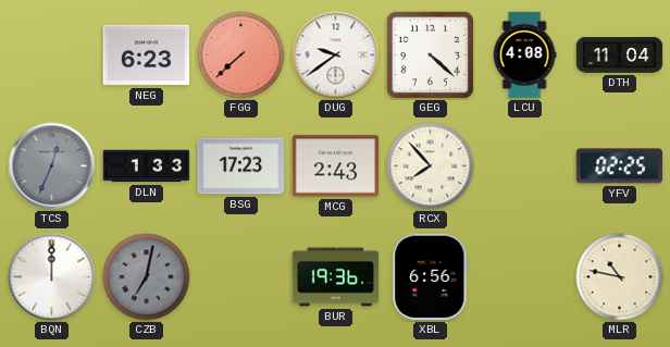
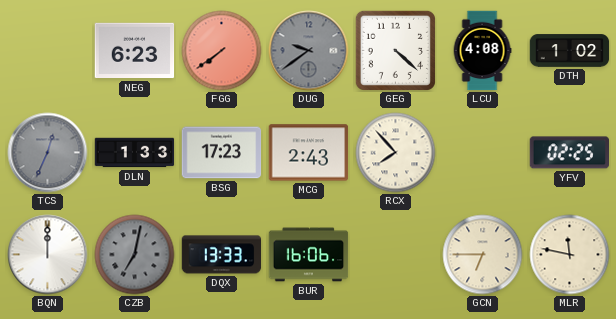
FGG: 7:38 -> 7:39
DUG dial: white -> grey
DTH: 11:04 -> 1:02
DQX: none -> 13:33
BUR: 19:36 -> 16:06
XBL: 6:56 -> none
GCN: none -> 6:45
MLR: 10:47 -> 11:47
